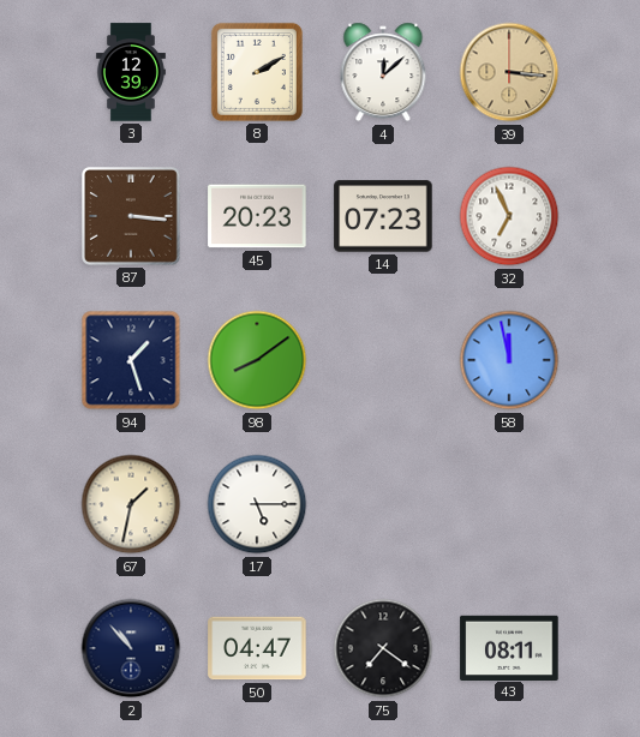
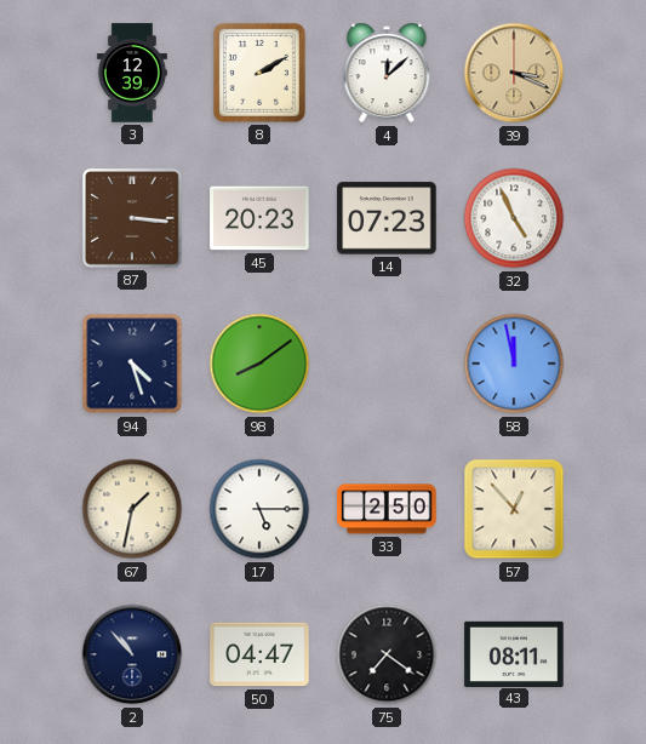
39: 3:16 -> 3:19
32: 6:56 -> 4:56
94: 1:27 -> 4:27
33: none -> 2:50
57: none -> 12:53
